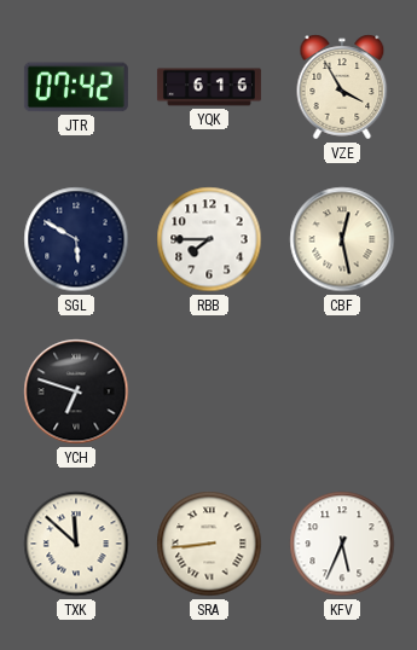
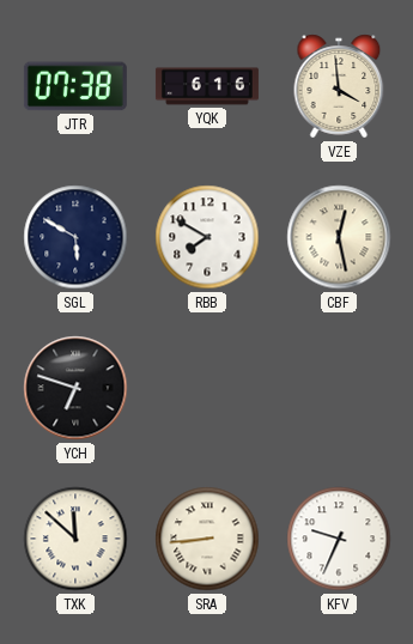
JTR: 07:42 -> 07:38
VZE: 3:55 -> 3:59
RBB: 7:45 -> 7:50
KFV: 5:34 -> 9:34
